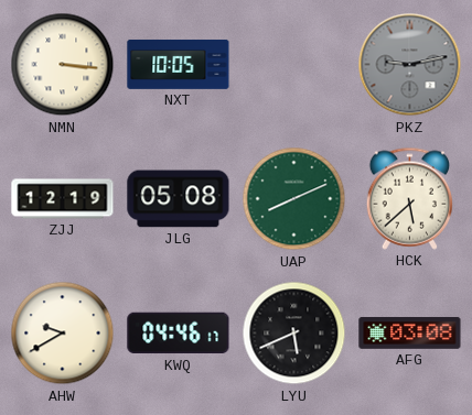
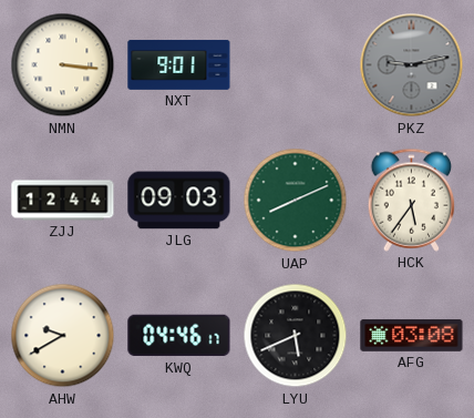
NXT: 10:05 -> 9:01
ZJJ: 12:19 -> 12:44
JLG: 05:08 -> 09:03
HCK: 5:38 -> 5:36
